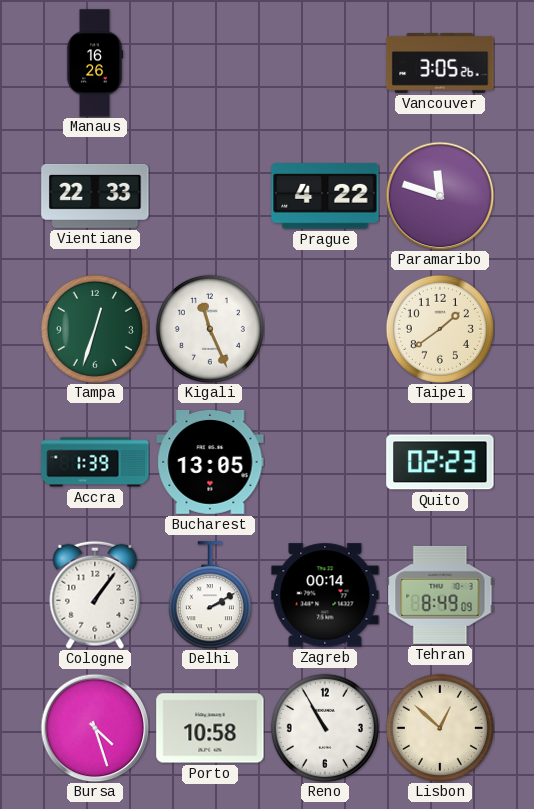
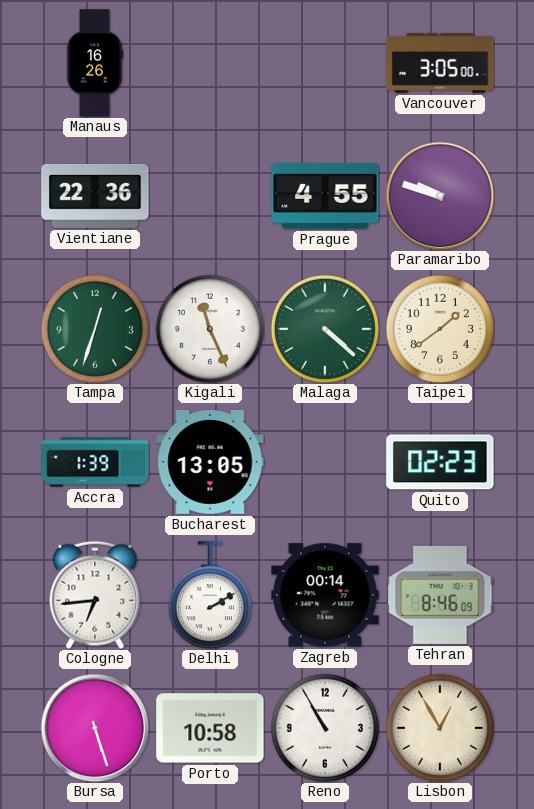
Vancouver: 3:05:26 -> 3:05:00
Vientiane: 22:33 -> 22:36
Prague: 4:22 -> 4:55
Paramaribo: 11:48 -> 9:48
Malaga: none -> 4:22
Cologne: 1:06 -> 6:44
Tehran: 8:49 -> 8:46
Bursa: 4:27 -> 5:27
Lisbon: 12:52 -> 12:55
